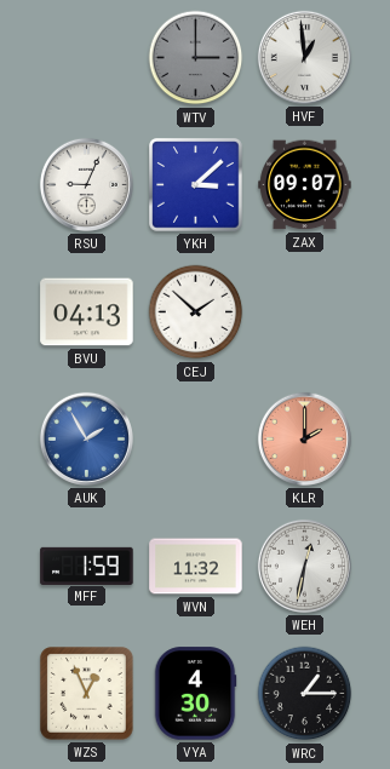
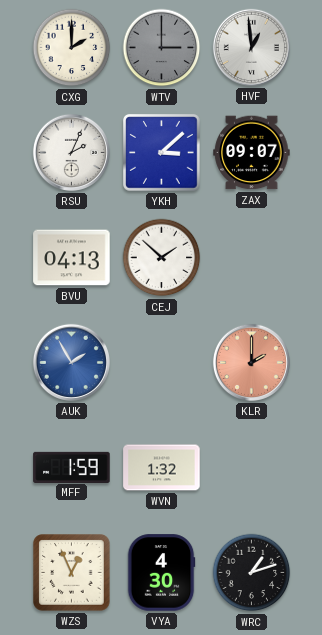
CXG: none -> 2:00
RSU: 9:04 -> 2:04
WVN: 11:32 -> 1:32
WEH: 12:32 -> none
WRC: 1:15 -> 1:12
